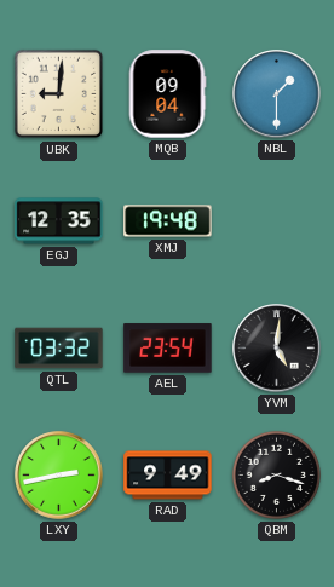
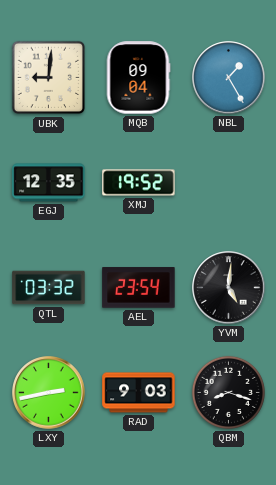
NBL: 1:30 -> 1:25
XMJ: 19:48 -> 19:52
RAD: 9:49 -> 9:03
